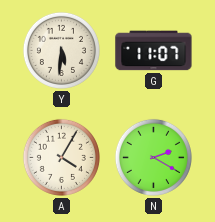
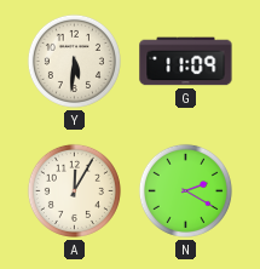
G: 11:07 -> 11:09
A: 4:05 -> 12:05
